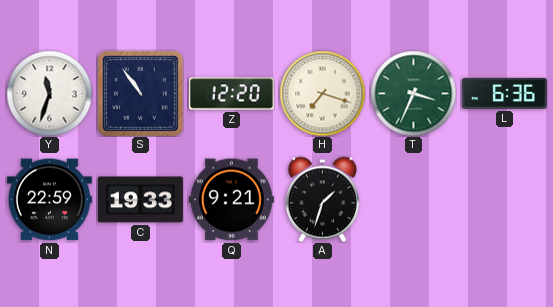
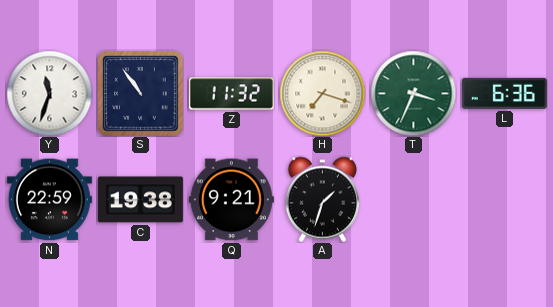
Z: 12:20 -> 11:32
C: 19:33 -> 19:38
